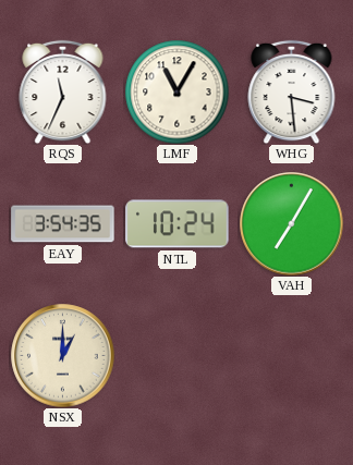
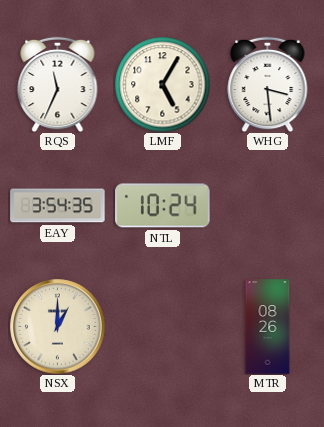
LMF: 11:05 -> 5:05
VAH: 7:05 -> none
MTR: none -> 08:26
